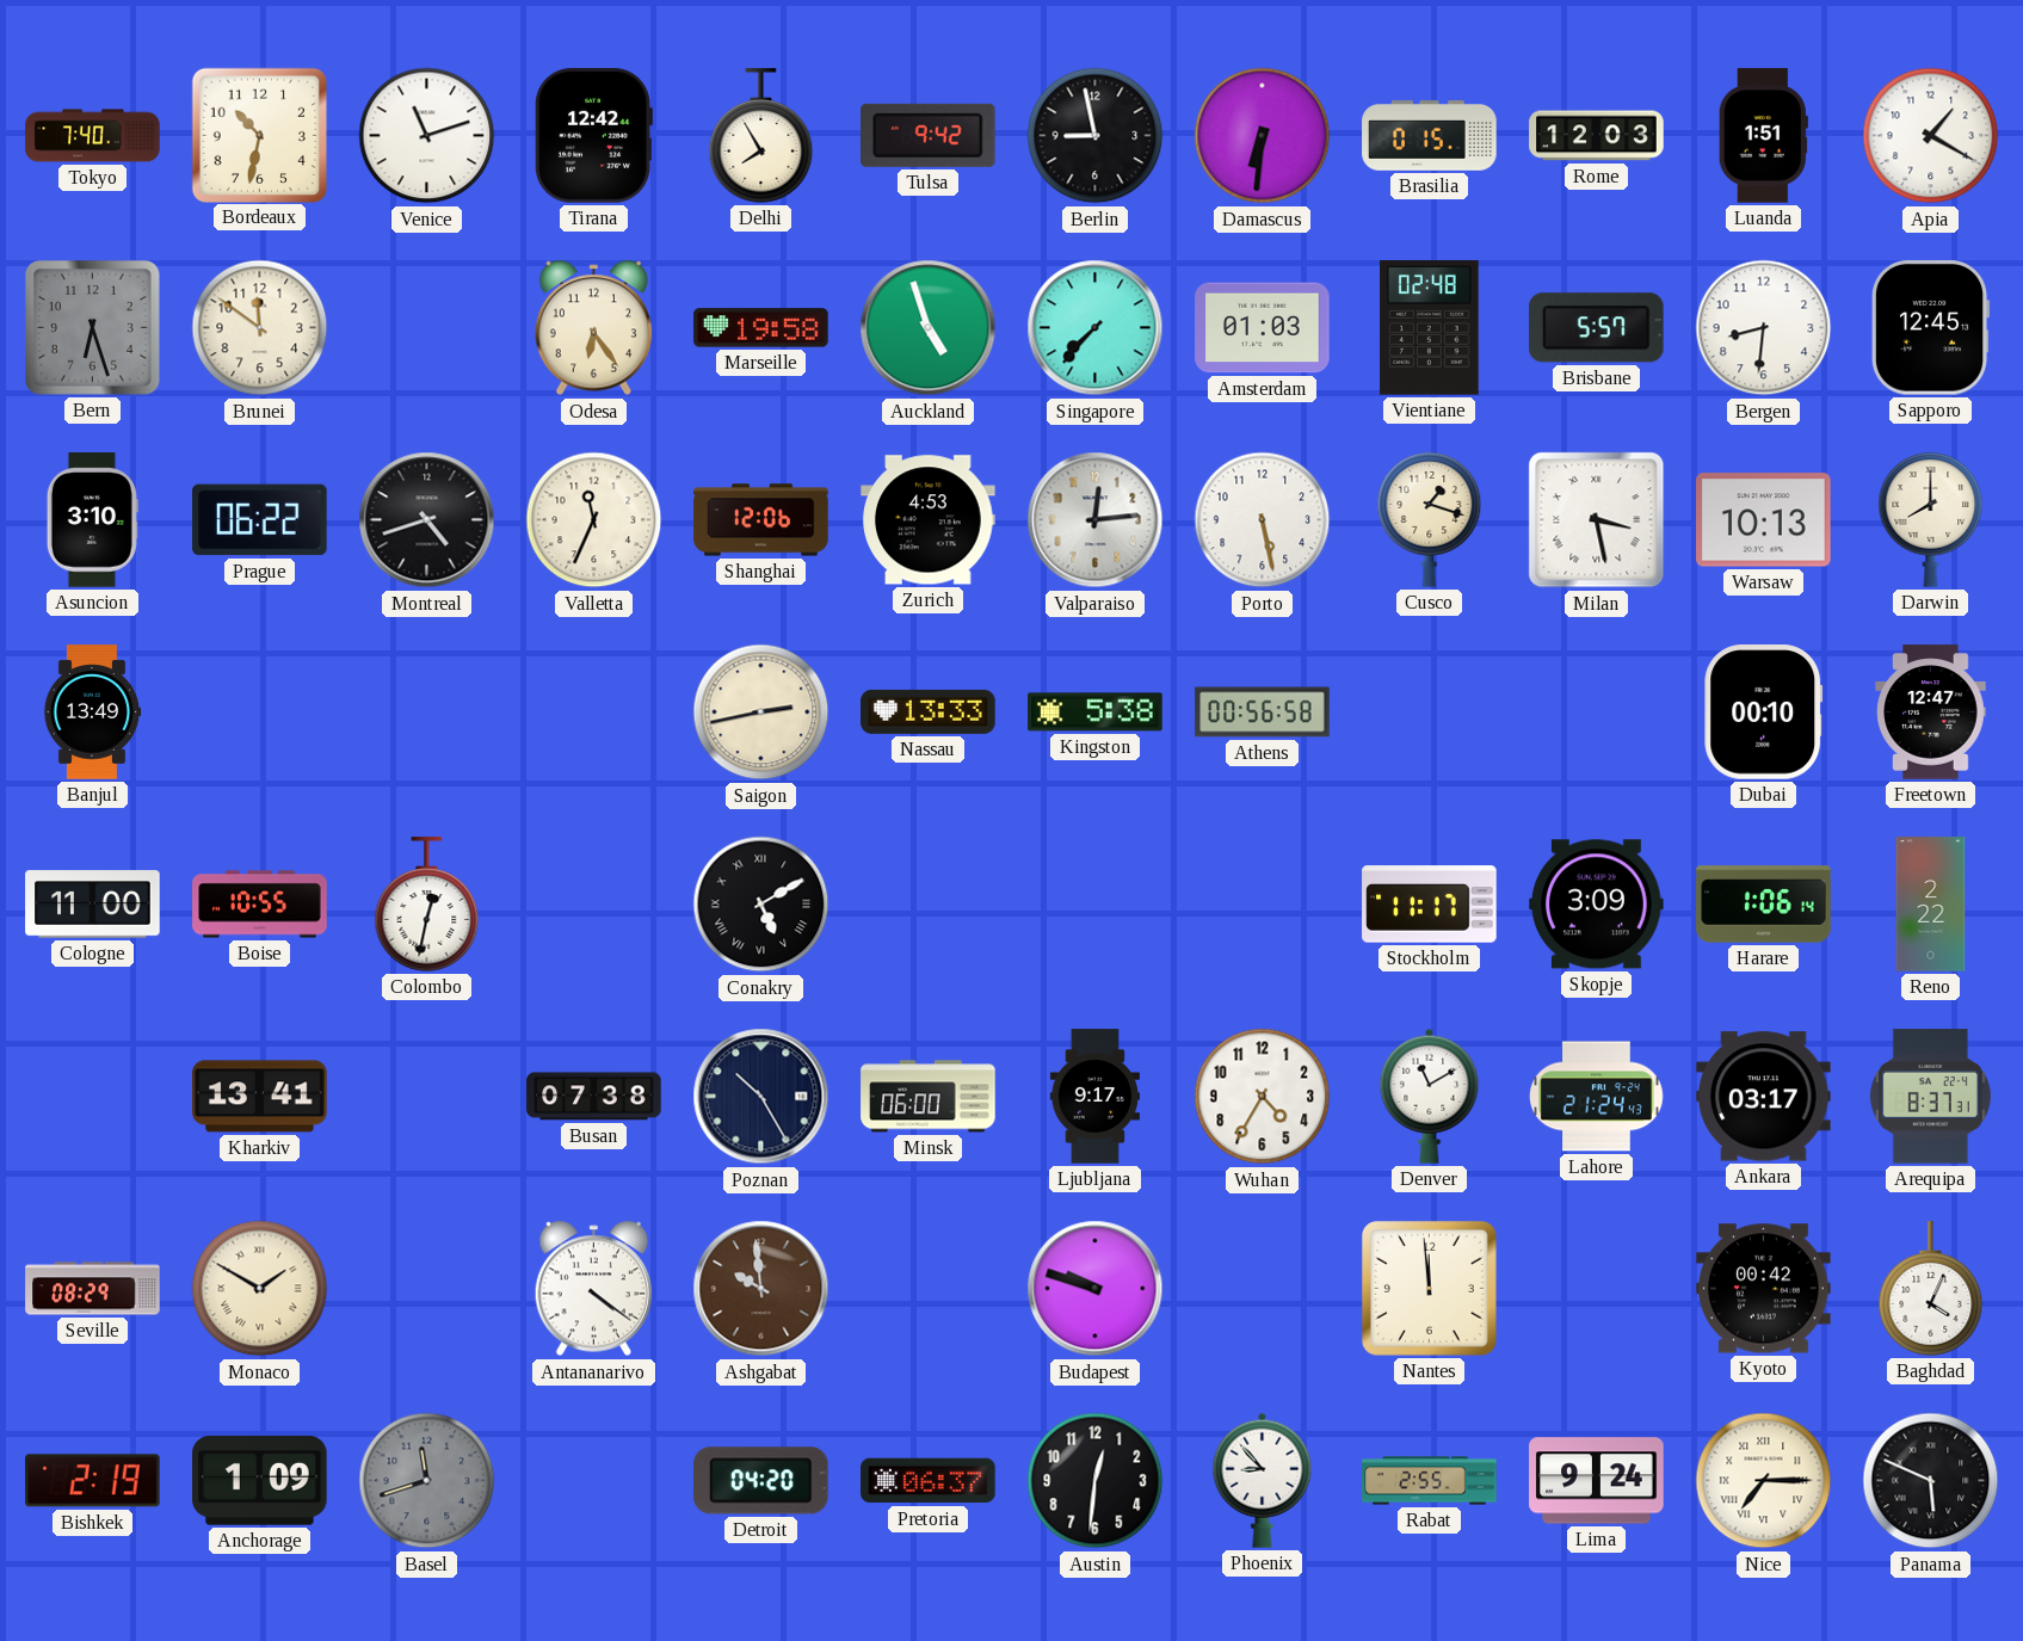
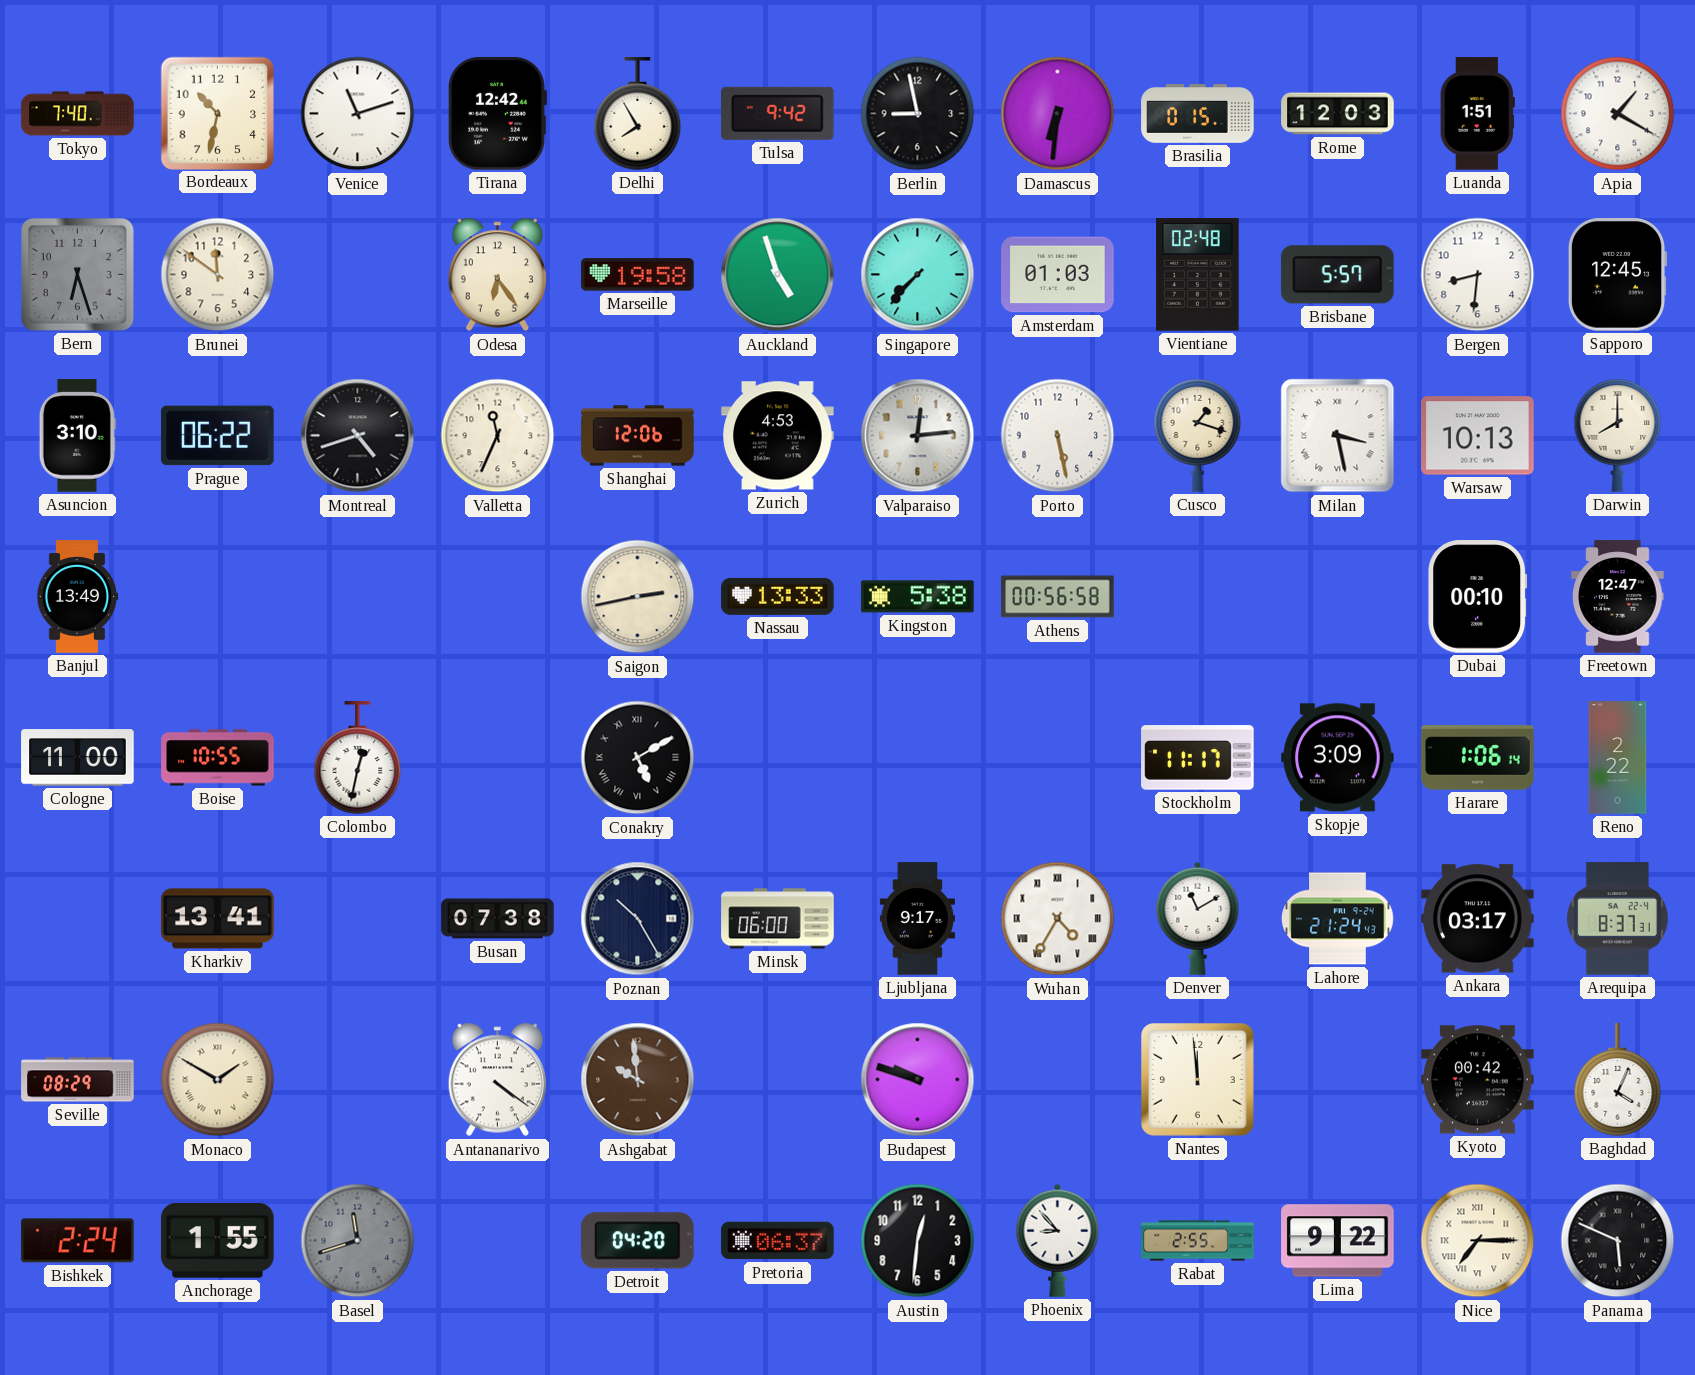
Wuhan numerals: Arabic -> Roman
Bishkek: 2:19 -> 2:24
Anchorage: 1:09 -> 1:55
Lima: 9:24 -> 9:22
